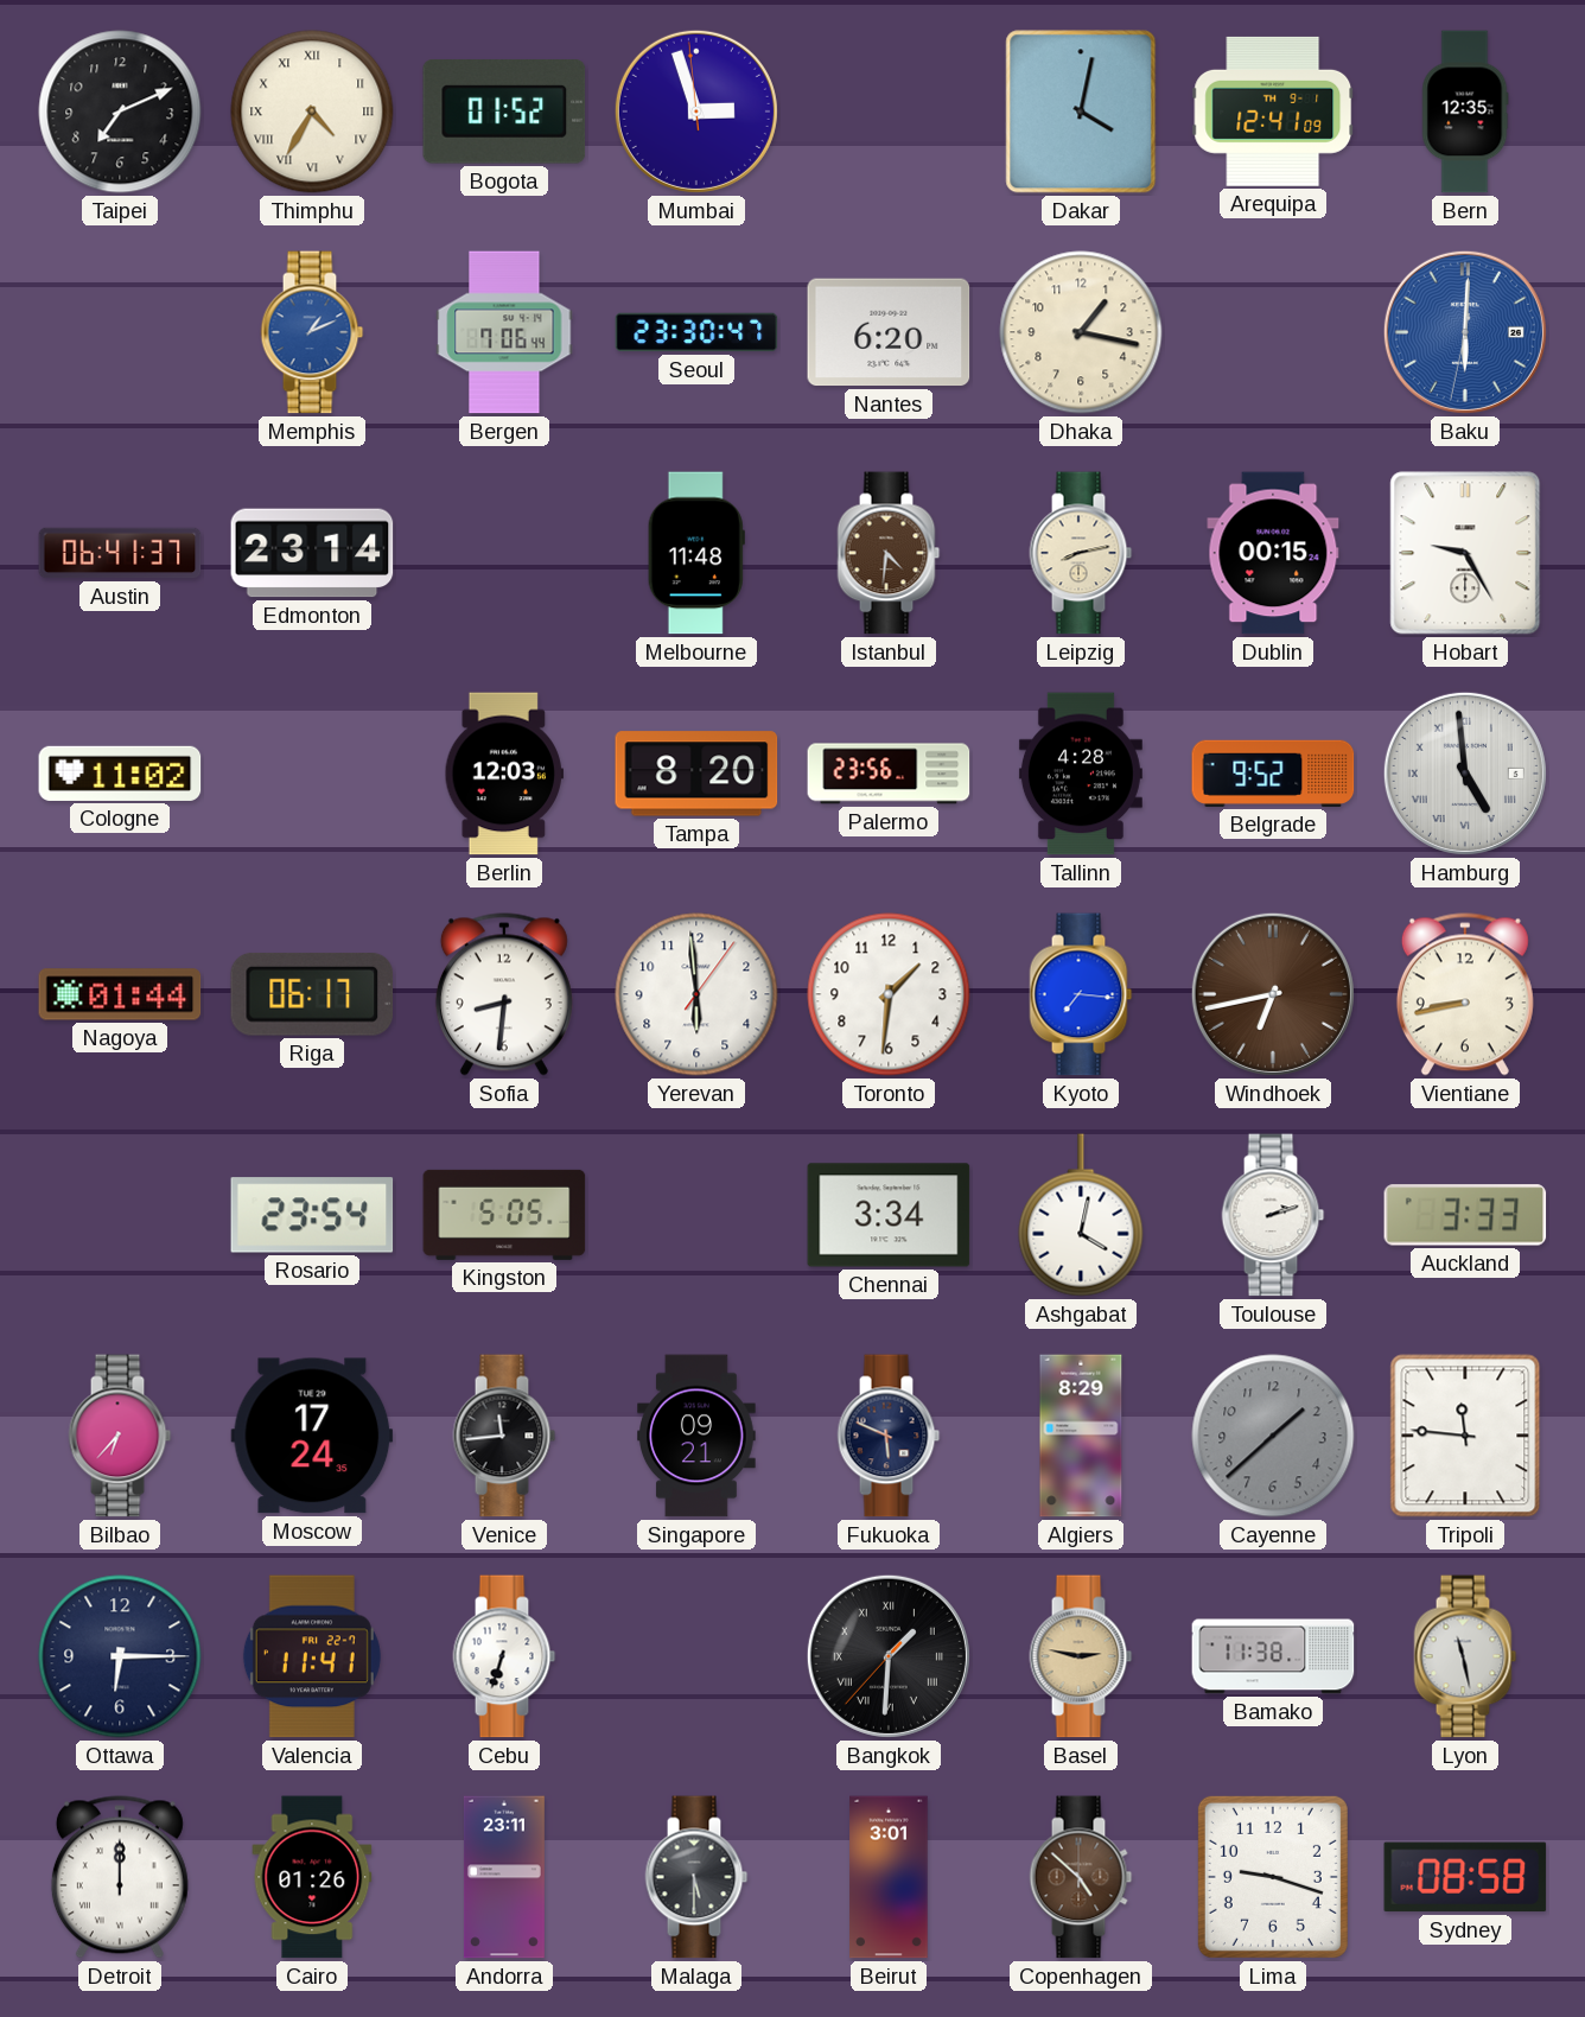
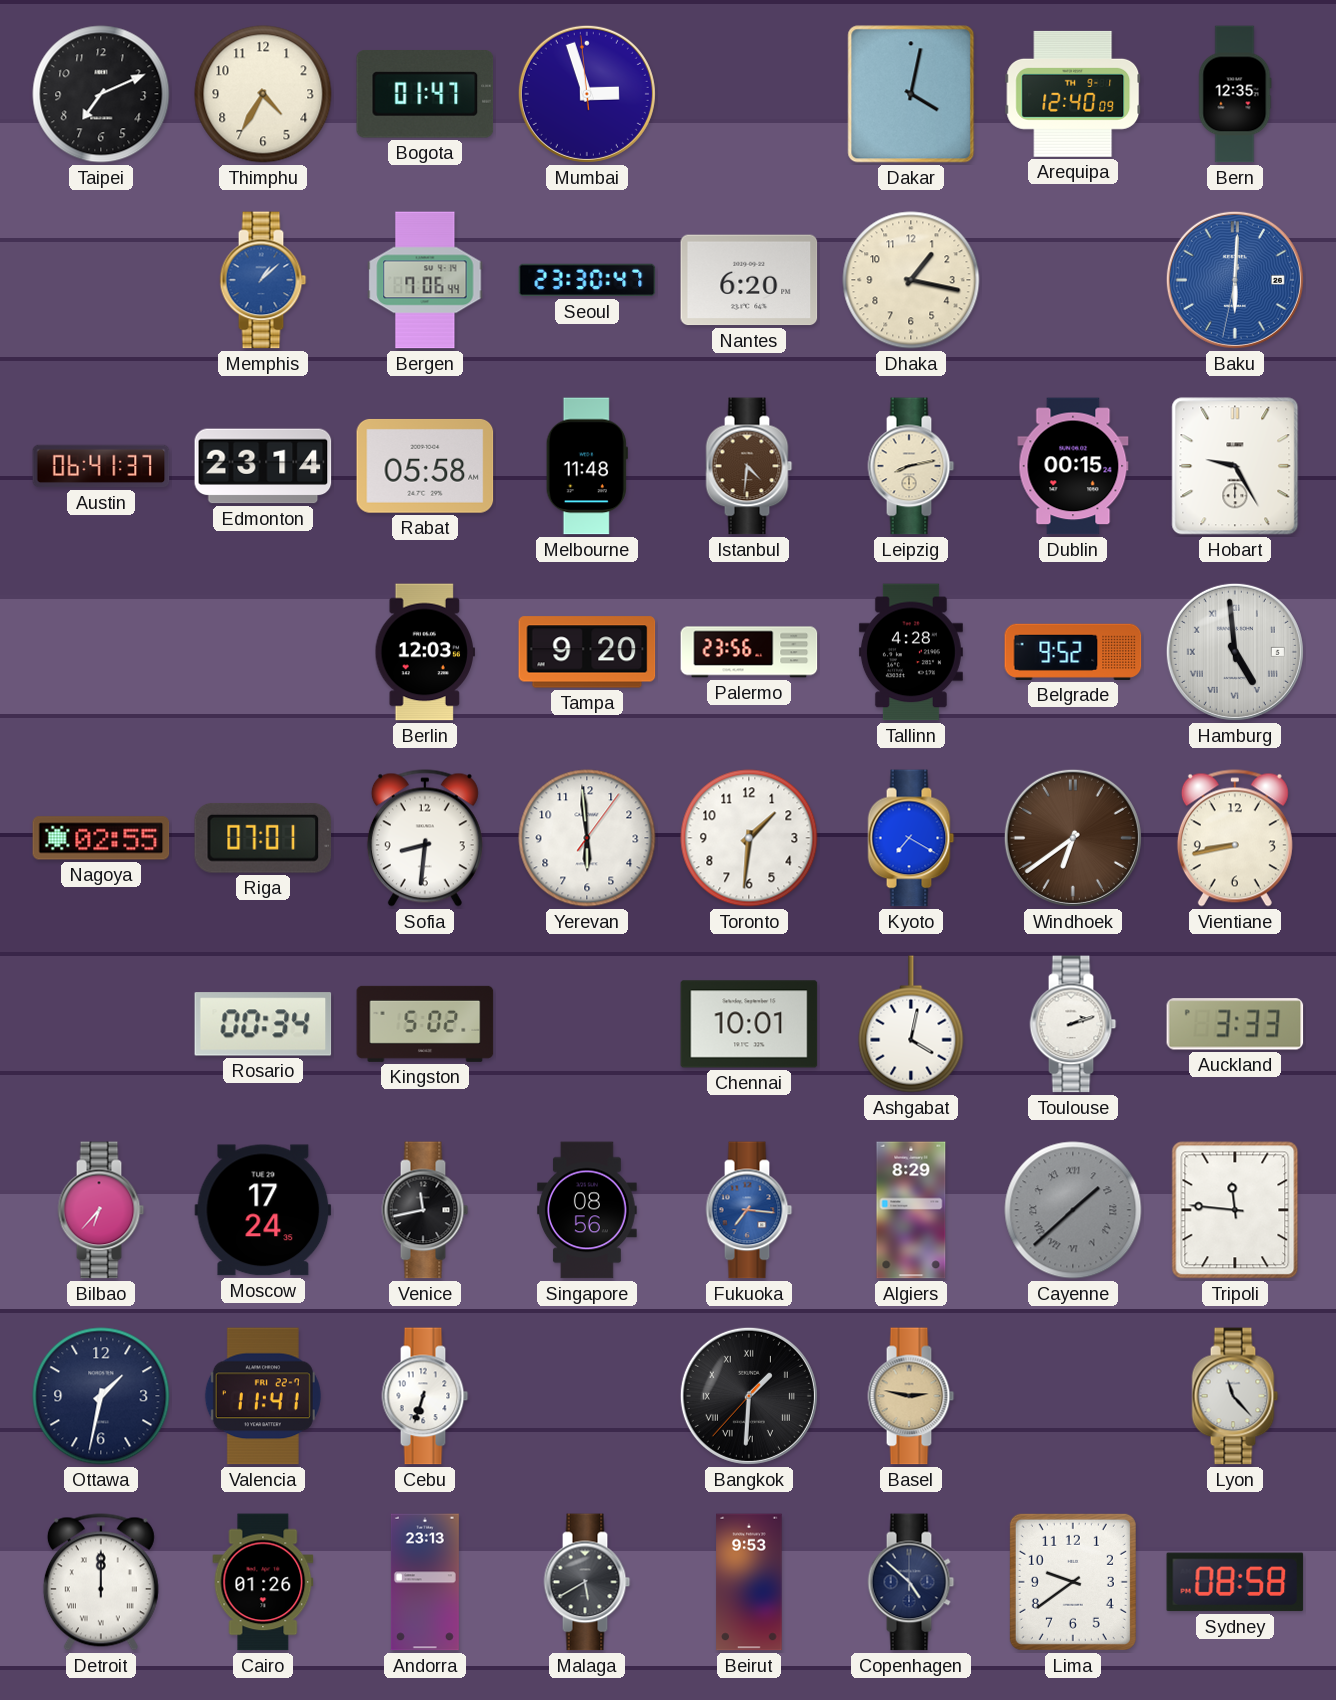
Thimphu numerals: Roman -> Arabic
Bogota: 01:52 -> 01:47
Arequipa: 12:41 -> 12:40
Memphis: 1:11 -> 1:08
Rabat: none -> 05:58
Cologne: 11:02 -> none
Tampa: 8:20 -> 9:20
Nagoya: 01:44 -> 02:55
Riga: 06:17 -> 07:01
Kyoto: 7:16 -> 7:20
Windhoek: 6:43 -> 6:39
Rosario: 23:54 -> 00:34
Kingston: 5:05 -> 5:02
Chennai: 3:34 -> 10:01
Venice: 11:44 -> 11:43
Singapore: 09:21 -> 08:56
Fukuoka: 5:49 -> 7:16
Fukuoka dial: navy -> blue
Cayenne numerals: Arabic -> Roman
Ottawa: 6:15 -> 1:32
Bamako: 11:38 -> none
Lyon: 11:28 -> 11:23
Andorra: 23:11 -> 23:13
Malaga: 5:30 -> 5:40
Beirut: 3:01 -> 9:53
Copenhagen dial: brown -> navy
Lima: 9:18 -> 9:39
